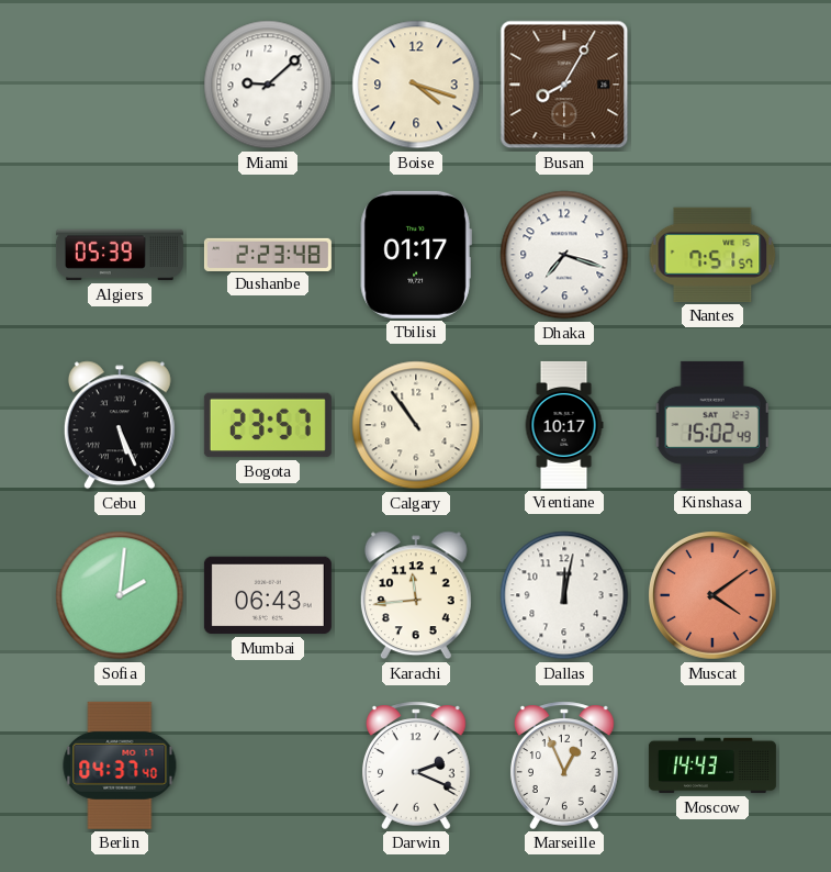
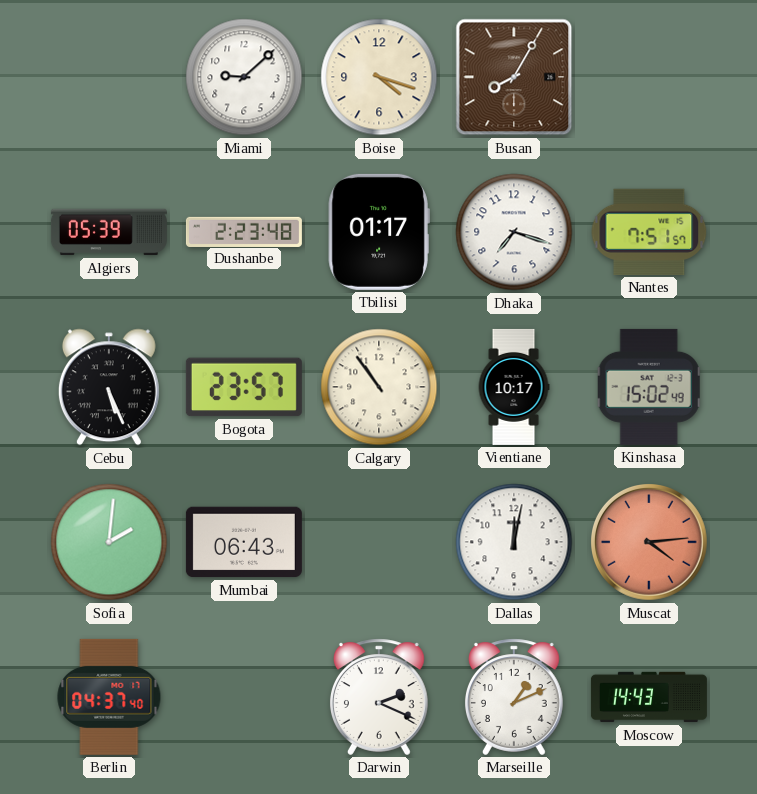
Karachi: 11:44 -> none
Muscat: 4:09 -> 4:14
Marseille: 12:56 -> 1:11
